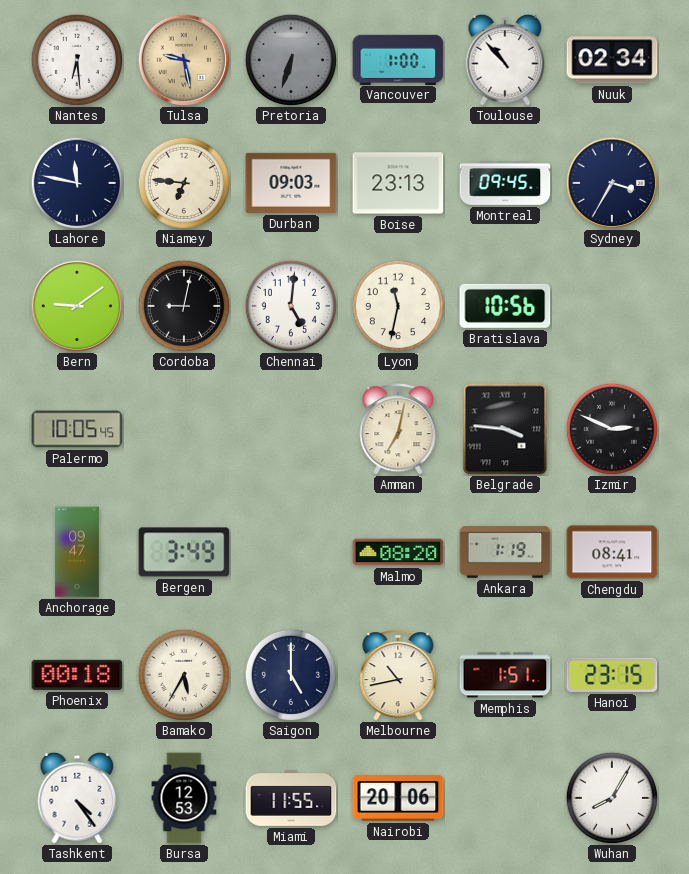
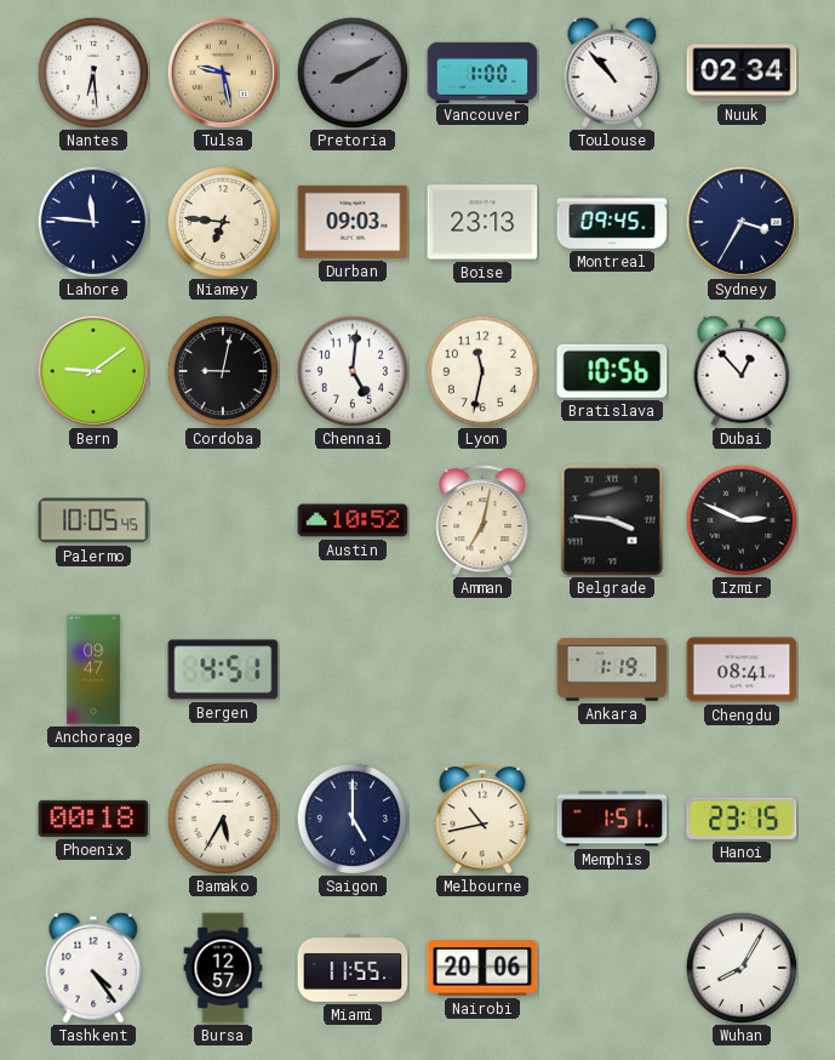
Pretoria: 6:33 -> 8:10
Lahore: 11:47 -> 11:46
Dubai: none -> 12:53
Austin: none -> 10:52
Bergen: 3:49 -> 4:51
Malmo: 08:20 -> none
Bursa: 12:53 -> 12:57
